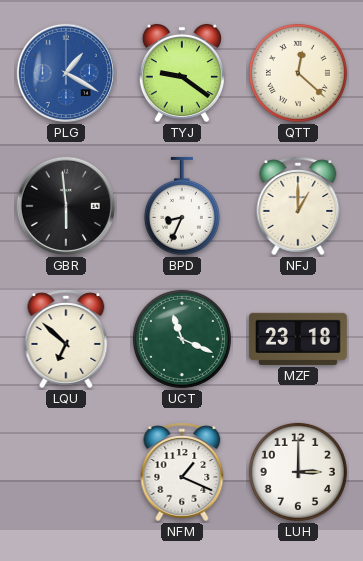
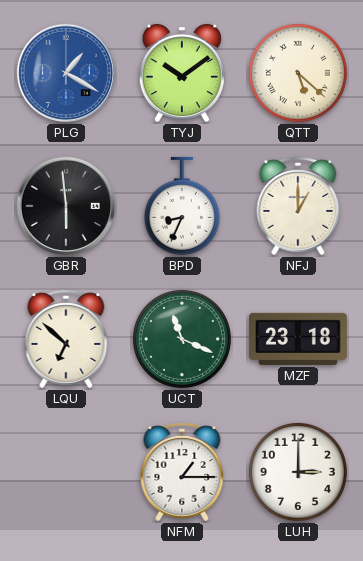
TYJ: 9:21 -> 10:09
QTT: 12:22 -> 5:22
NFM: 1:19 -> 1:15
